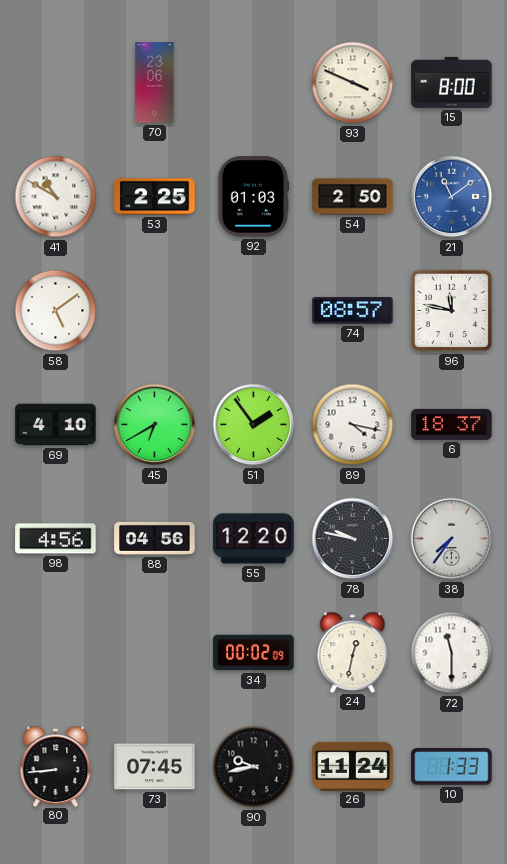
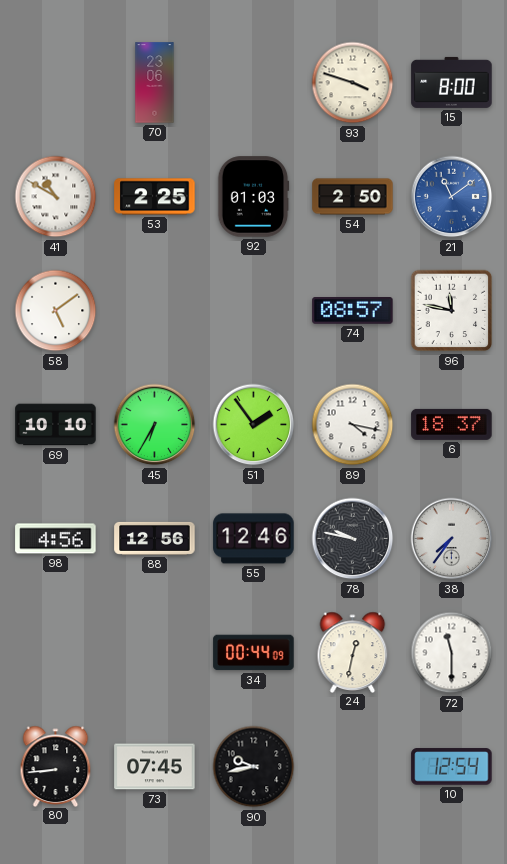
93: 3:49 -> 3:48
69: 4:10 -> 10:10
45: 6:40 -> 6:35
88: 04:56 -> 12:56
55: 12:20 -> 12:46
34: 00:02 -> 00:44
26: 11:24 -> none
10: 1:33 -> 12:54
